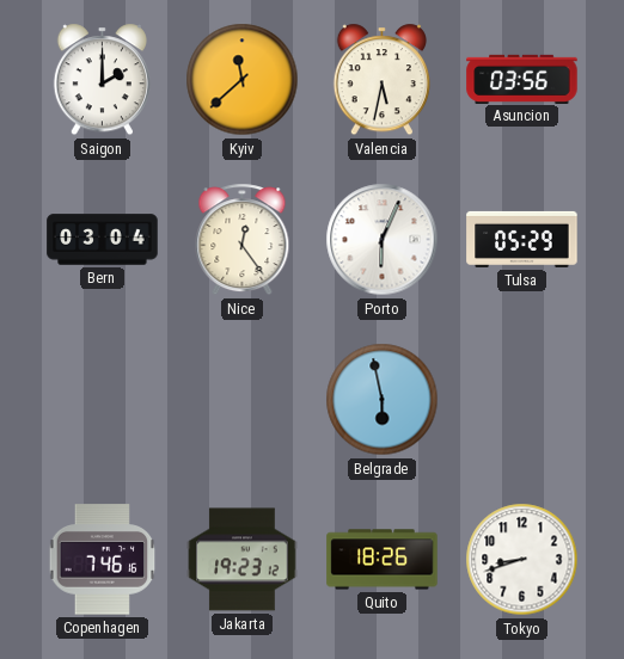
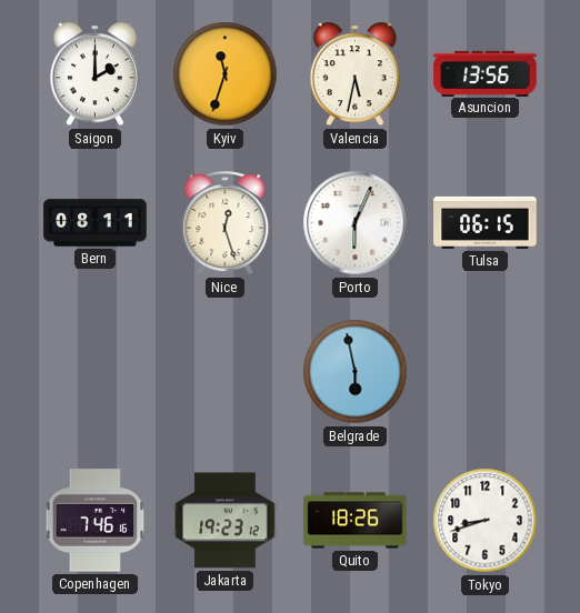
Kyiv: 11:38 -> 11:33
Asuncion: 03:56 -> 13:56
Bern: 03:04 -> 08:11
Nice: 12:24 -> 12:27
Tulsa: 05:29 -> 06:15
